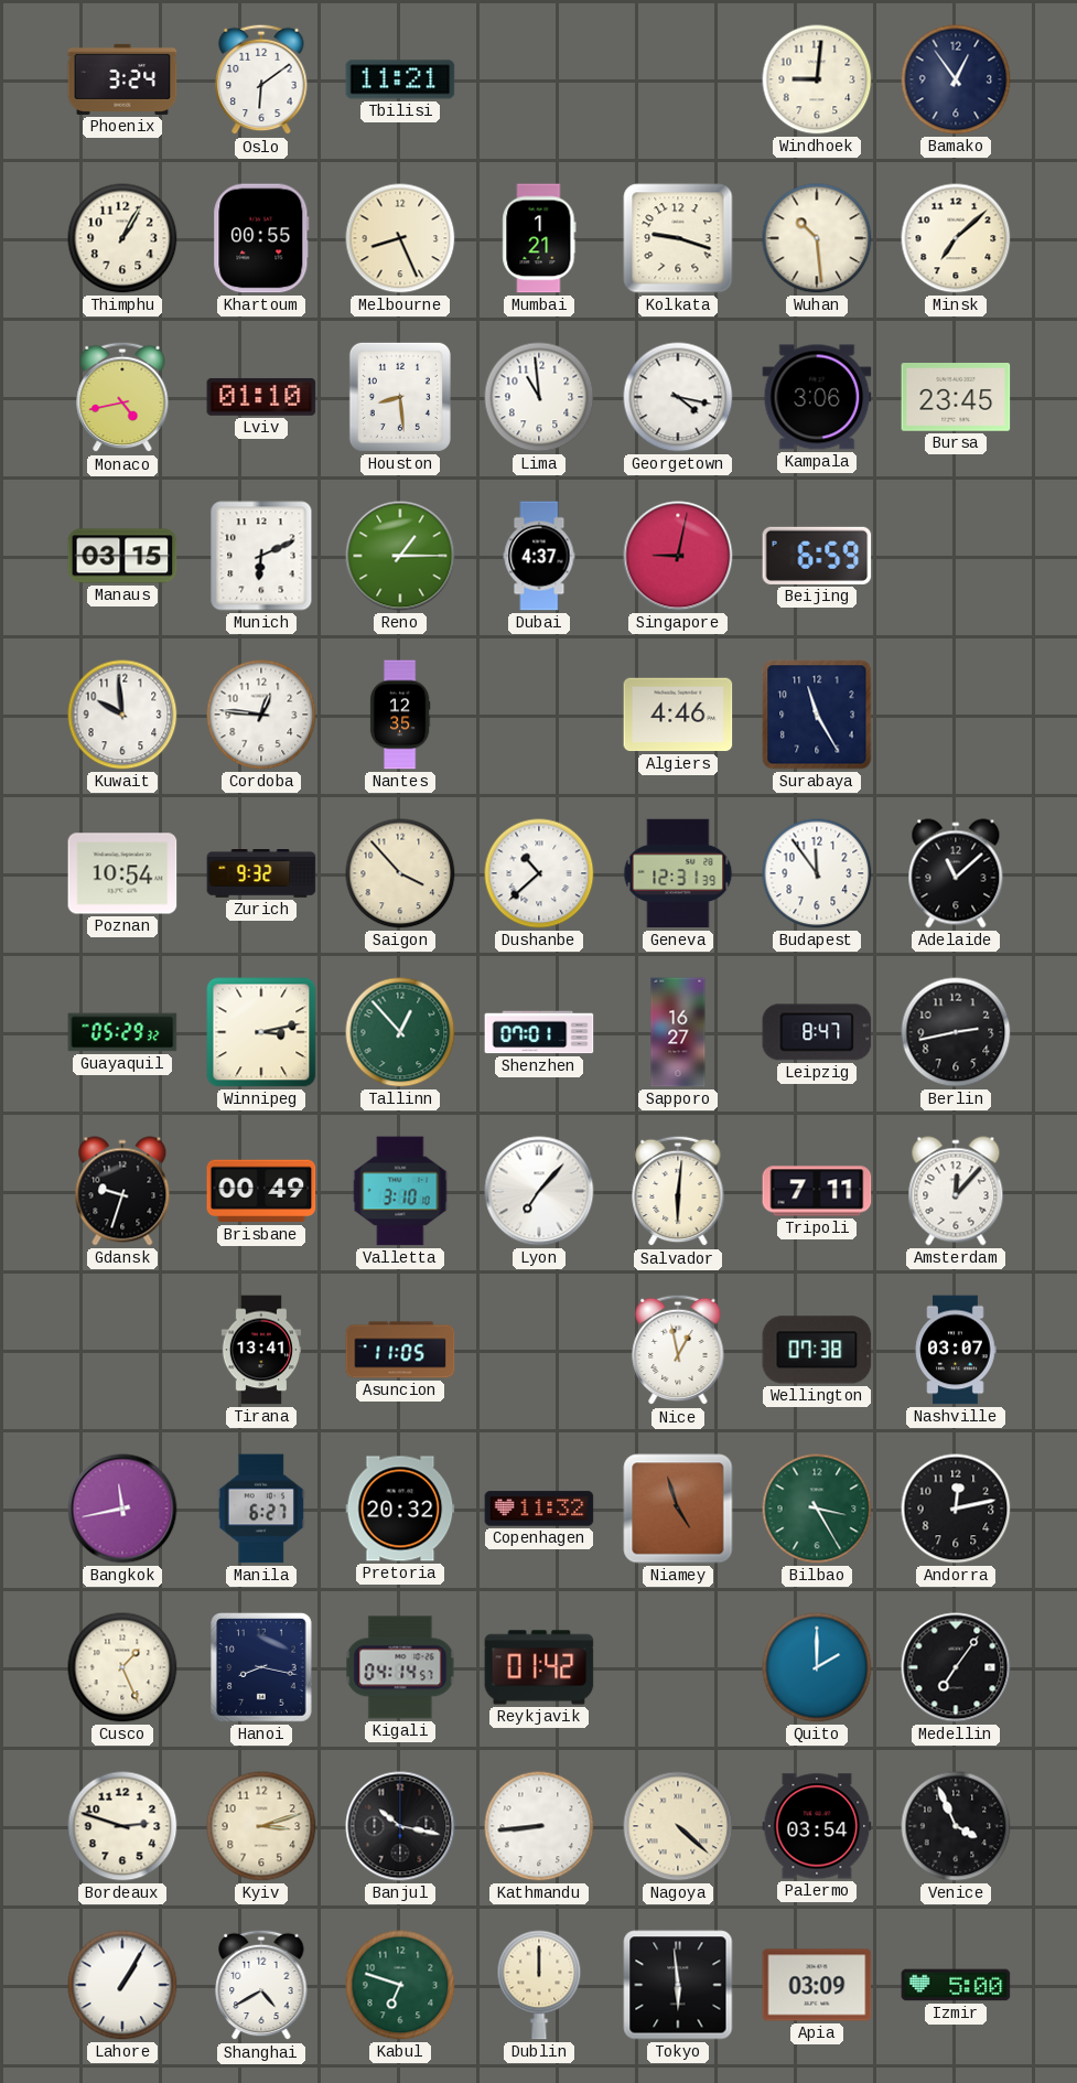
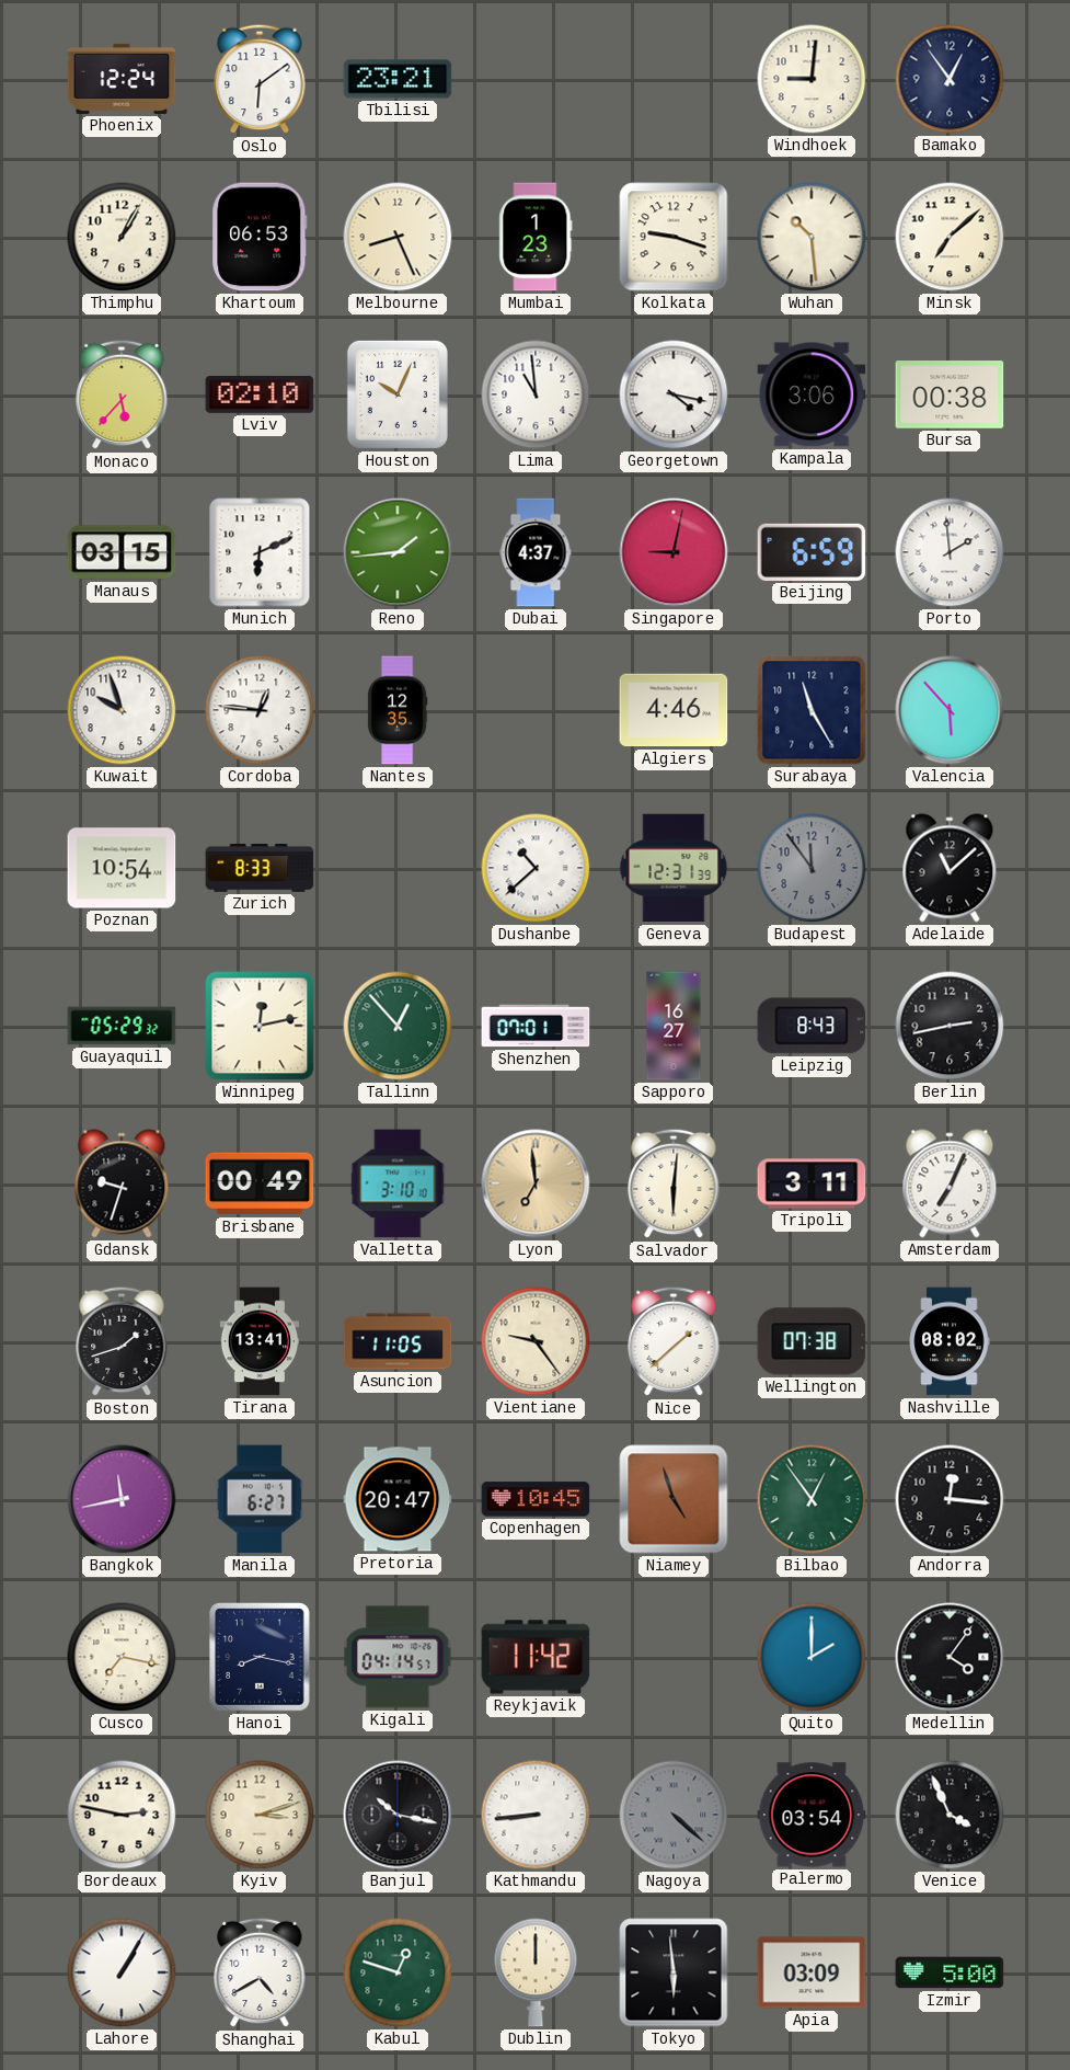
Phoenix: 3:24 -> 12:24
Tbilisi: 11:21 -> 23:21
Khartoum: 00:55 -> 06:53
Mumbai: 1:21 -> 1:23
Monaco: 4:43 -> 5:37
Lviv: 01:10 -> 02:10
Houston: 8:29 -> 10:04
Bursa: 23:45 -> 00:38
Reno: 1:15 -> 1:44
Porto: none -> 1:59
Kuwait: 9:59 -> 9:57
Valencia: none -> 5:53
Zurich: 9:32 -> 8:33
Saigon: 3:53 -> none
Budapest dial: white -> grey
Winnipeg: 3:13 -> 12:13
Leipzig: 8:47 -> 8:43
Lyon: 7:07 -> 6:59
Lyon dial: white -> champagne
Tripoli: 7:11 -> 3:11
Amsterdam: 12:07 -> 7:04
Boston: none -> 1:42
Vientiane: none -> 9:24
Nice: 12:58 -> 1:38
Nashville: 03:07 -> 08:02
Pretoria: 20:32 -> 20:47
Copenhagen: 11:32 -> 10:45
Bilbao: 3:25 -> 12:54
Andorra: 12:13 -> 12:16
Cusco: 1:26 -> 7:17
Reykjavik: 01:42 -> 11:42
Medellin: 7:06 -> 4:06
Bordeaux: 2:48 -> 2:47
Nagoya dial: cream -> grey
Kabul: 6:48 -> 12:48
